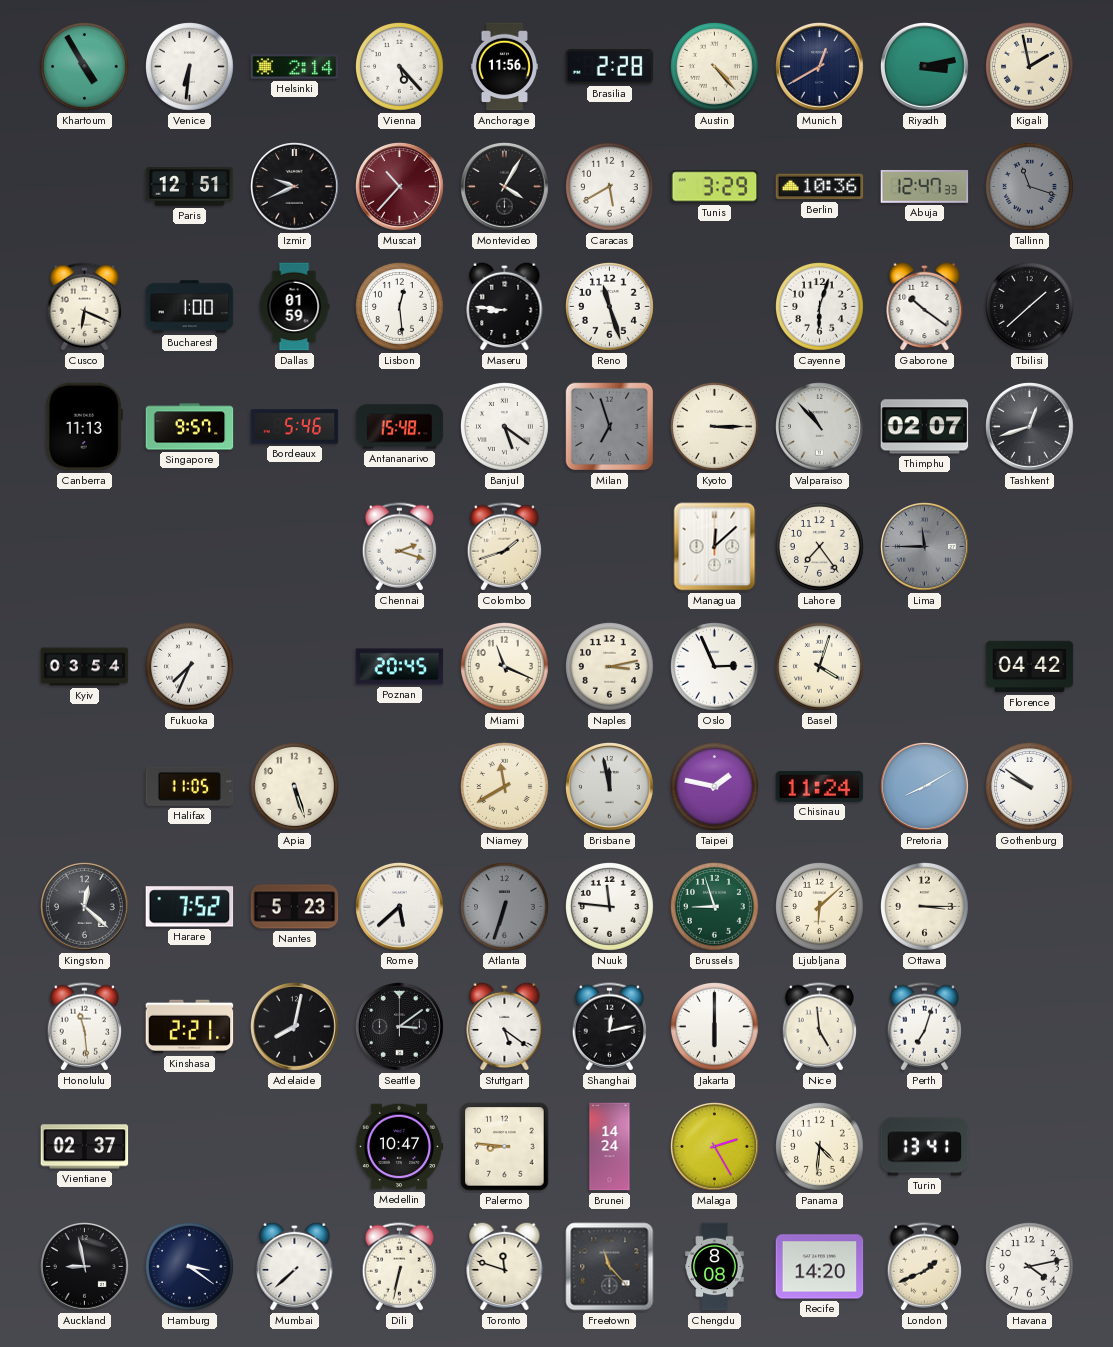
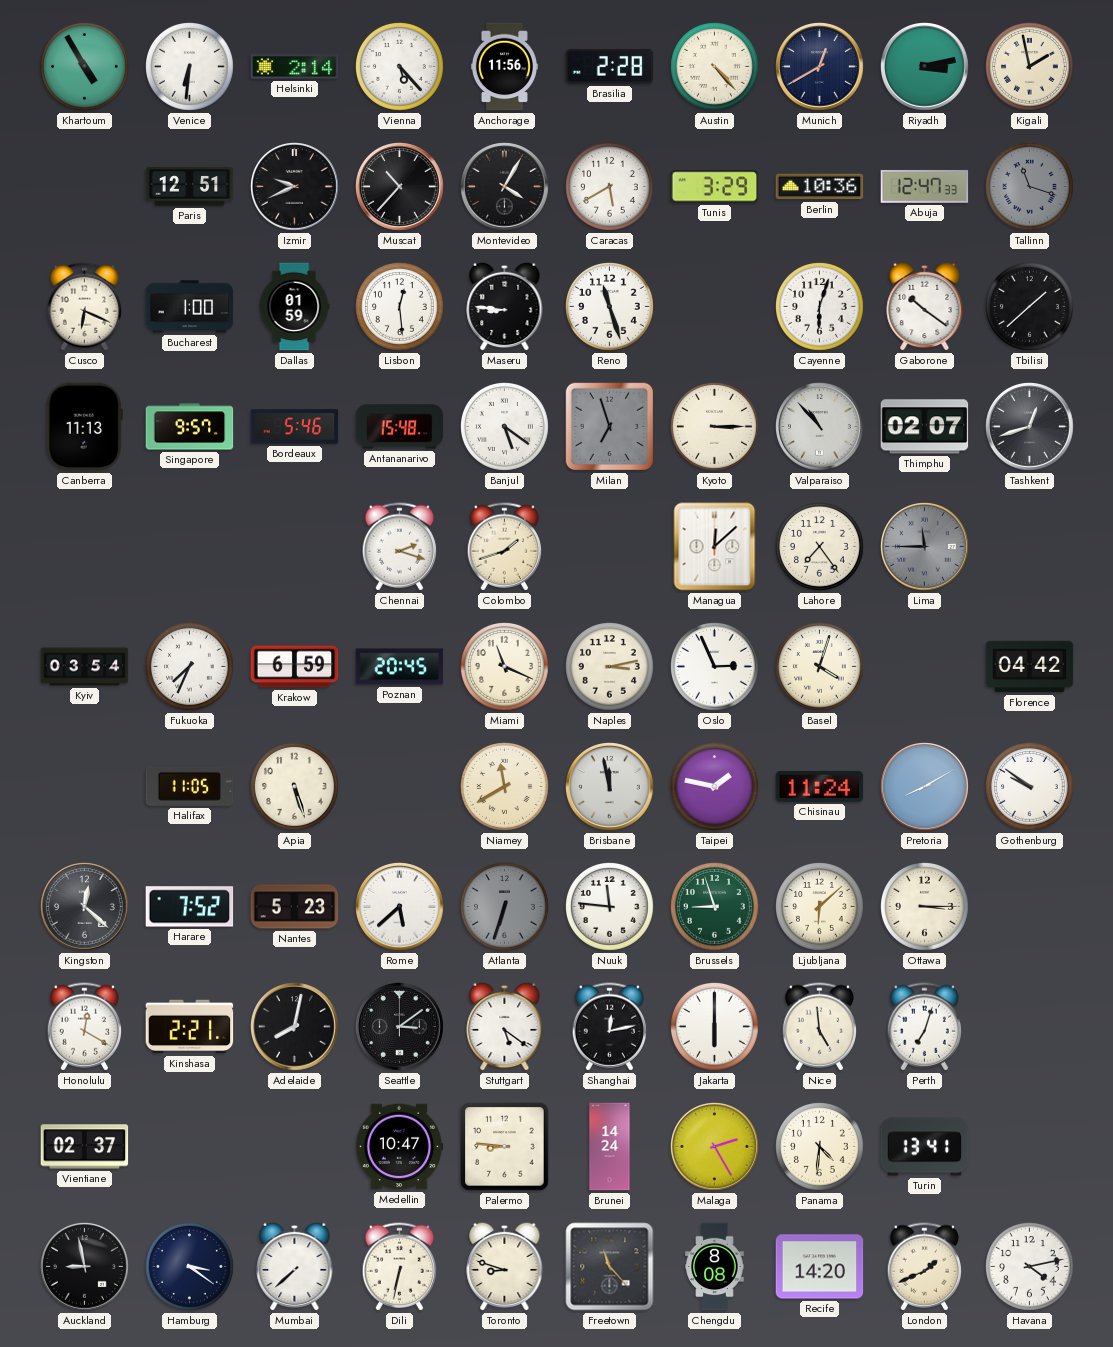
Muscat dial: burgundy -> black
Krakow: none -> 6:59
Honolulu: 11:29 -> 12:20
Toronto: 11:48 -> 8:48
